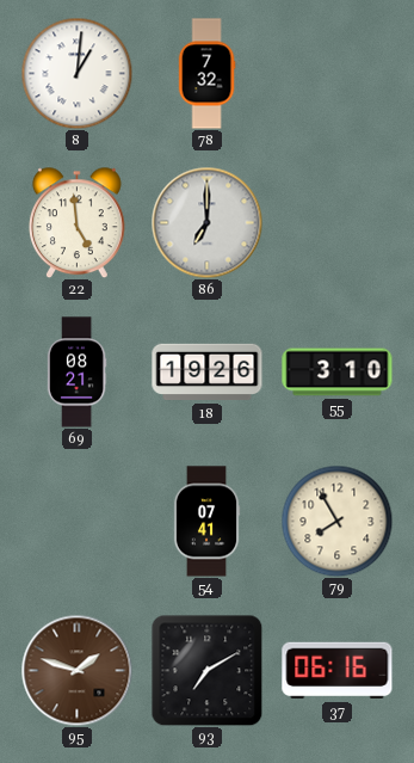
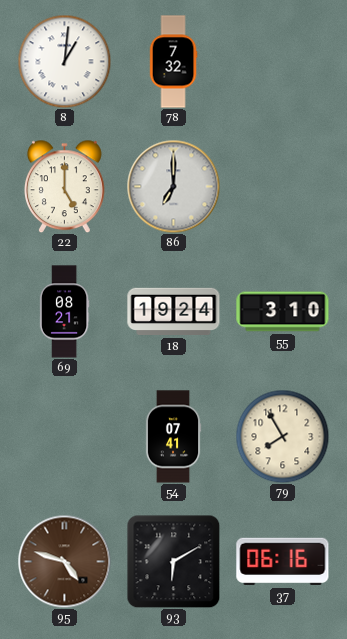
22: 4:59 -> 5:00
18: 19:26 -> 19:24
95: 1:48 -> 4:48
93: 7:10 -> 6:10
